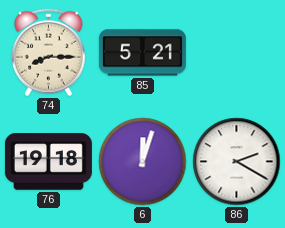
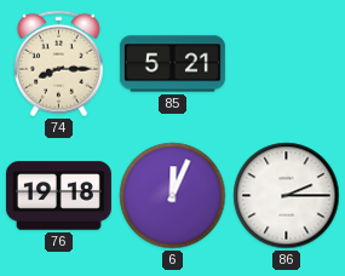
6: 12:03 -> 12:04
86: 2:20 -> 2:15
